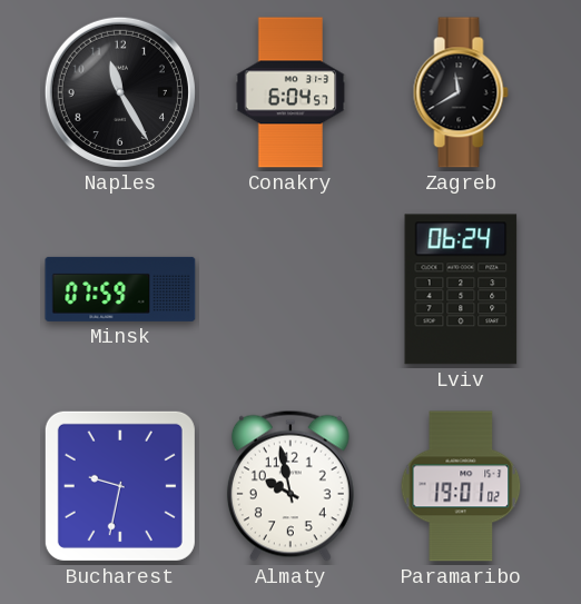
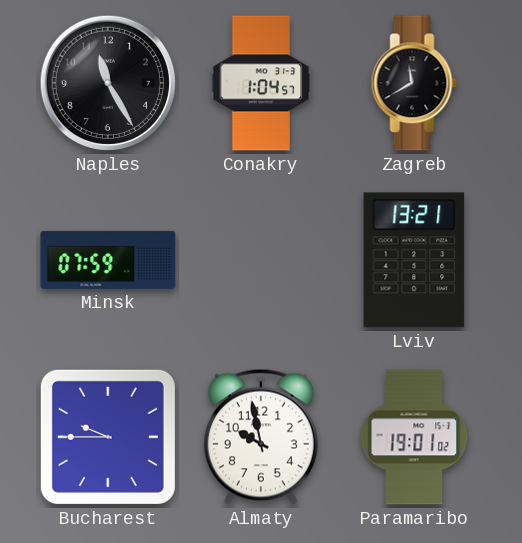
Conakry: 6:04 -> 1:04
Lviv: 06:24 -> 13:21
Bucharest: 9:32 -> 9:45
